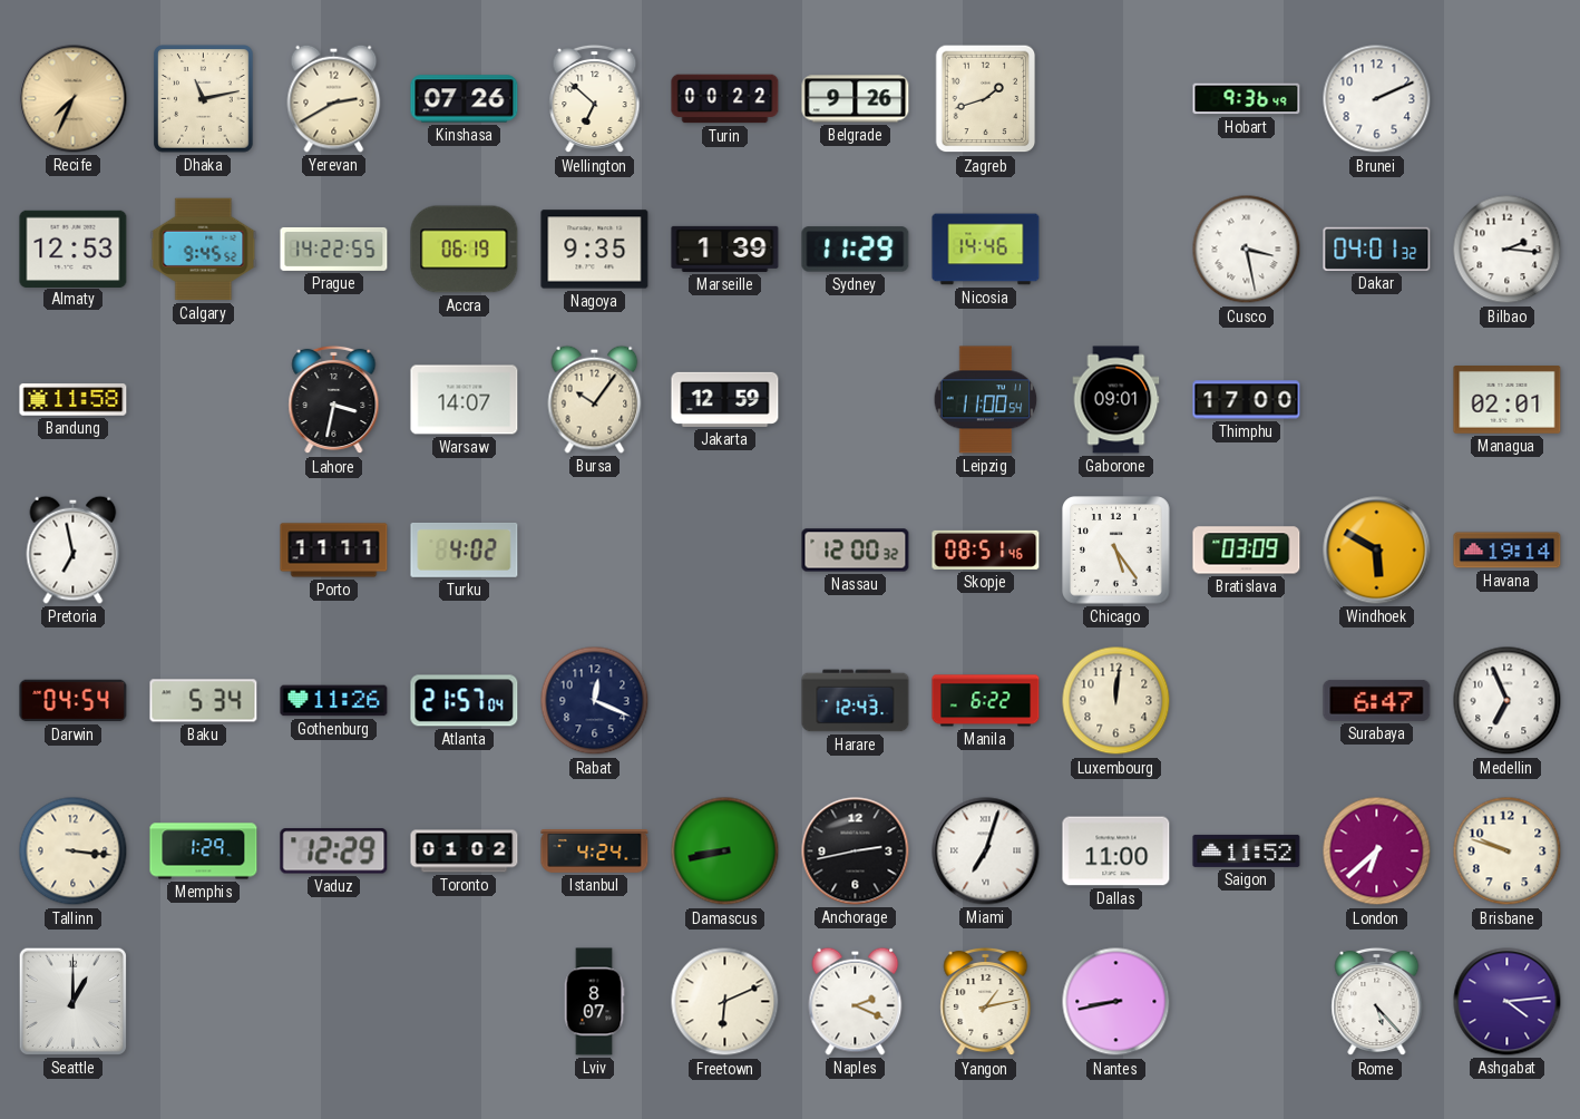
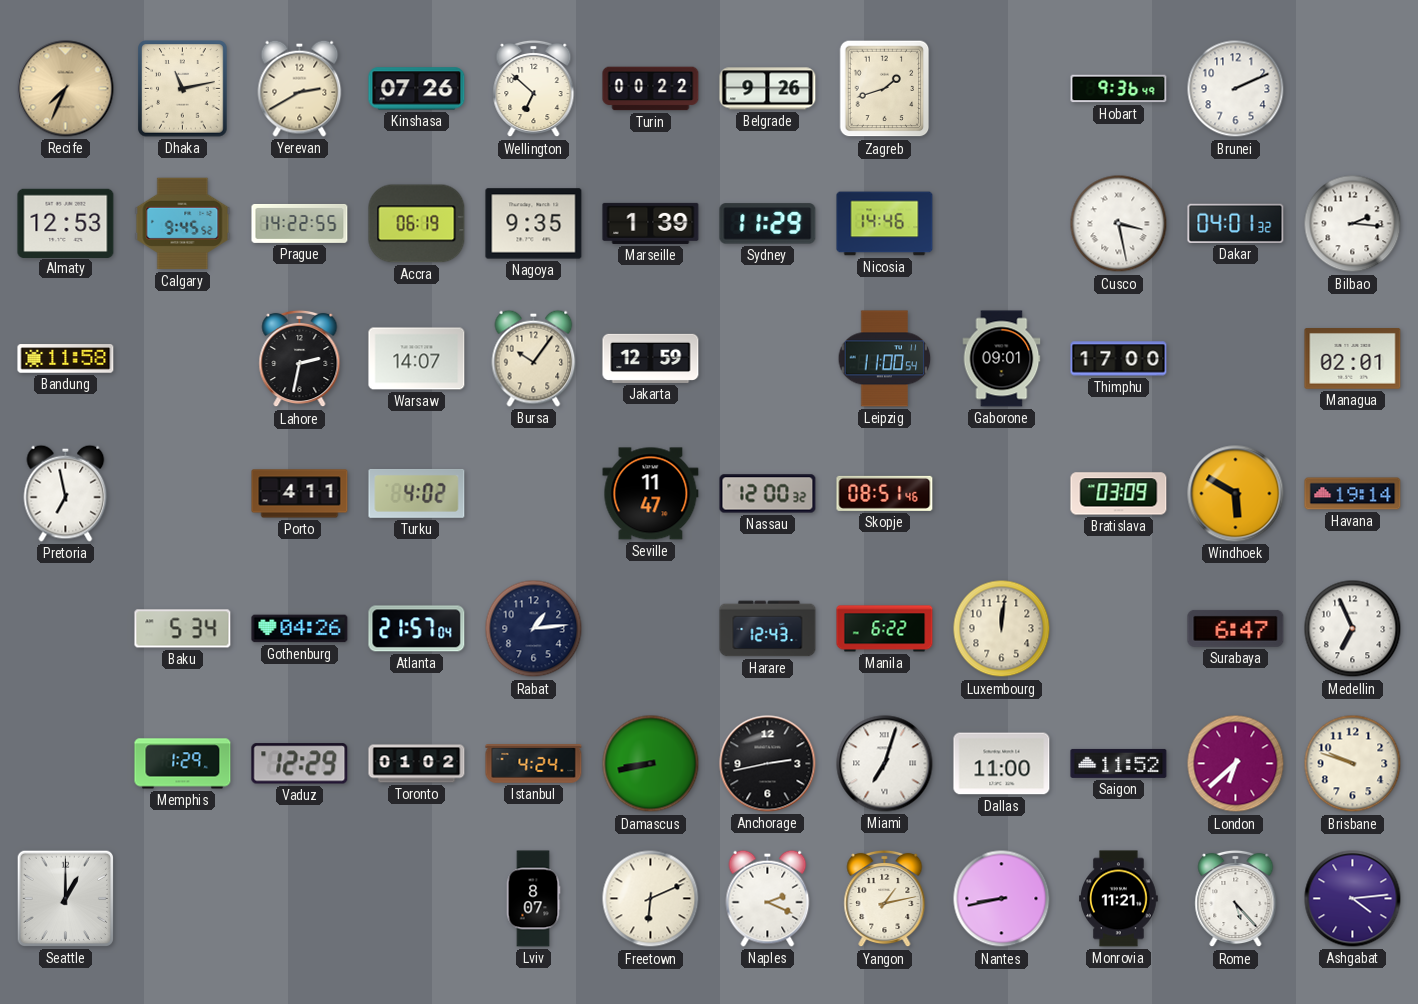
Lahore: 3:32 -> 2:32
Porto: 11:11 -> 4:11
Seville: none -> 11:47
Chicago: 5:24 -> none
Darwin: 04:54 -> none
Gothenburg: 11:26 -> 04:26
Rabat: 12:19 -> 1:14
Tallinn: 3:16 -> none
Monrovia: none -> 11:21
